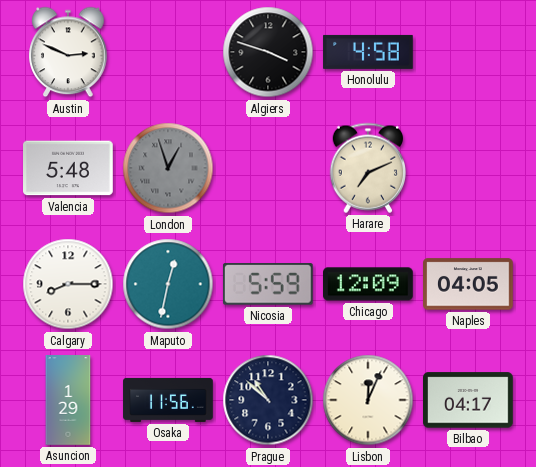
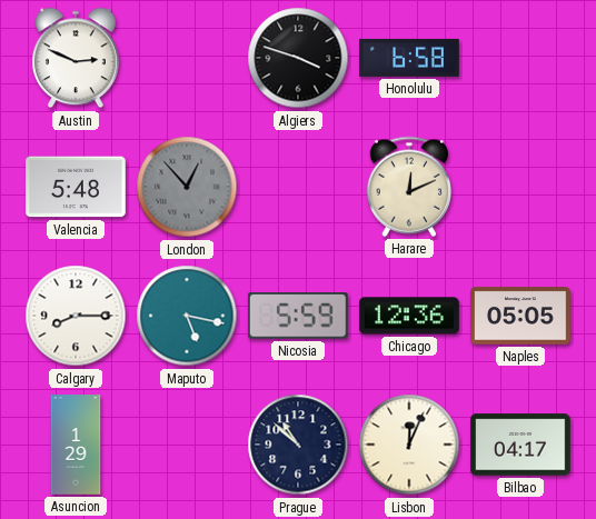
Honolulu: 4:58 -> 6:58
London: 12:57 -> 12:53
Harare: 7:11 -> 12:11
Maputo: 12:32 -> 5:17
Chicago: 12:09 -> 12:36
Naples: 04:05 -> 05:05
Osaka: 11:56 -> none
